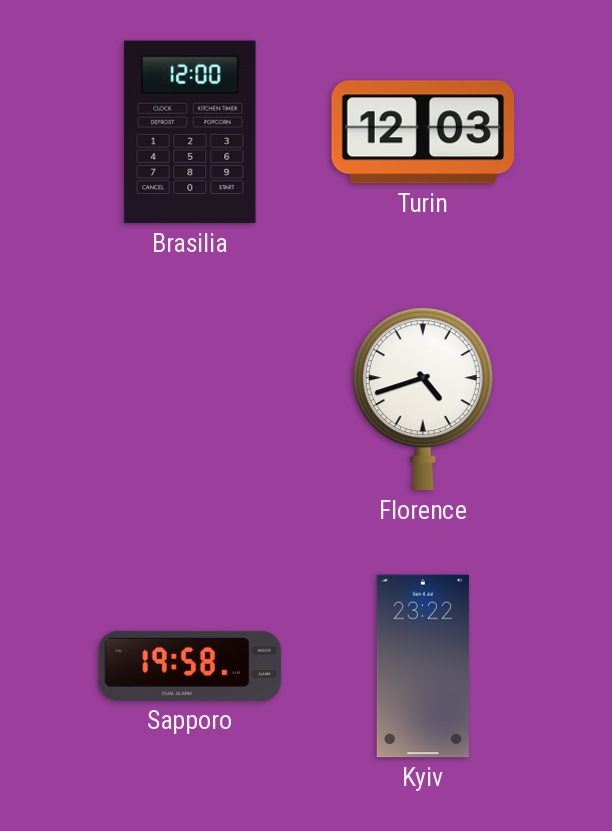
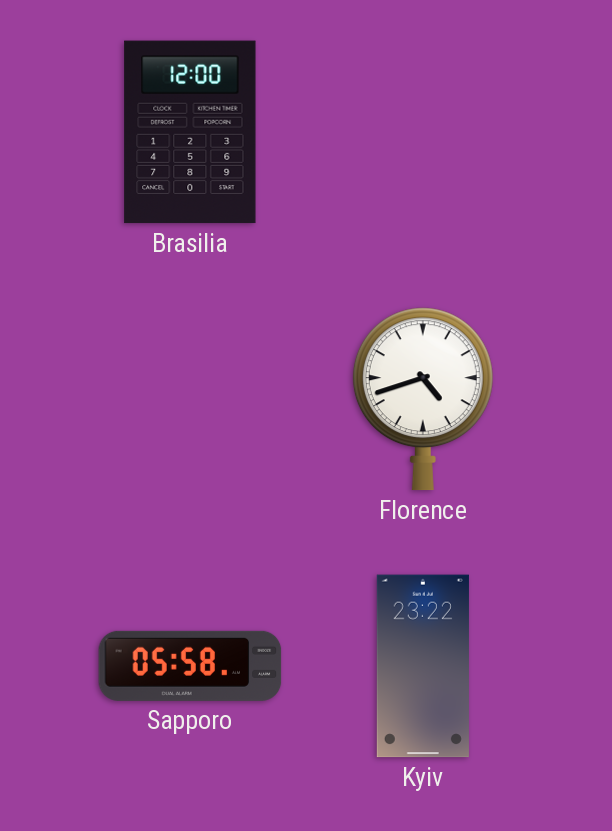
Turin: 12:03 -> none
Sapporo: 19:58 -> 05:58
